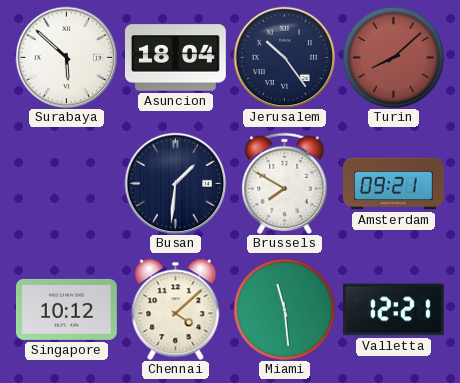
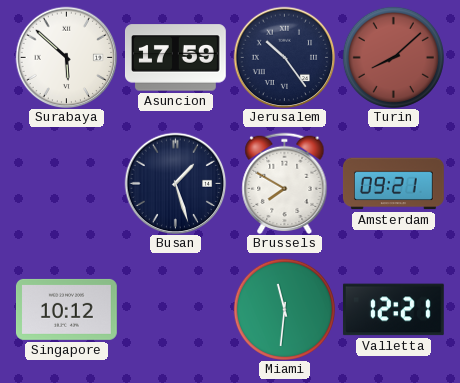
Asuncion: 18:04 -> 17:59
Busan: 1:31 -> 1:27
Chennai: 4:08 -> none
Miami: 11:29 -> 11:31
